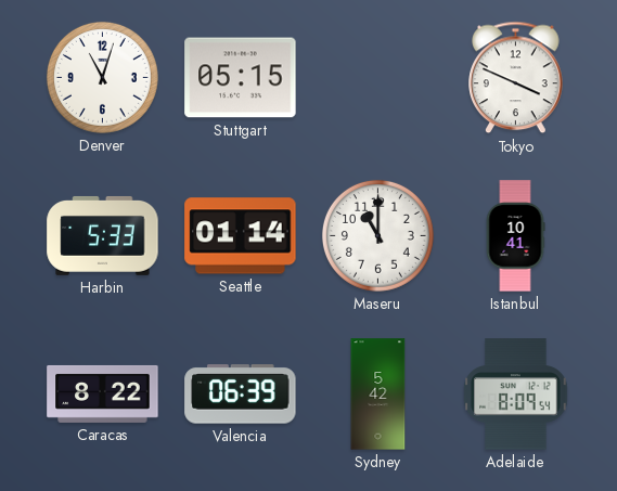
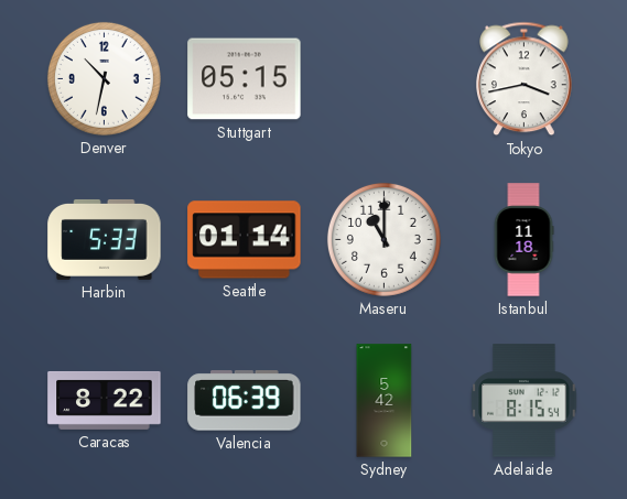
Denver: 11:03 -> 10:32
Tokyo: 3:49 -> 3:43
Istanbul: 10:41 -> 11:18
Adelaide: 8:09 -> 8:15
